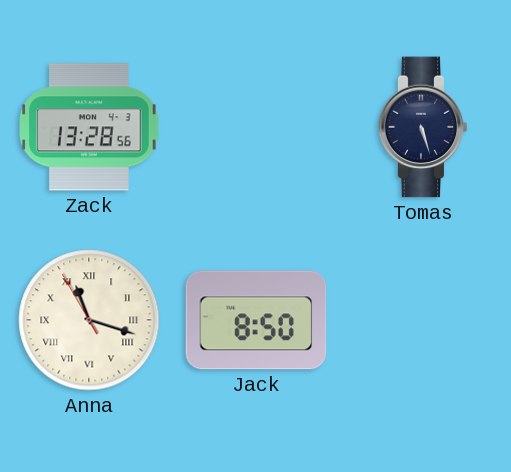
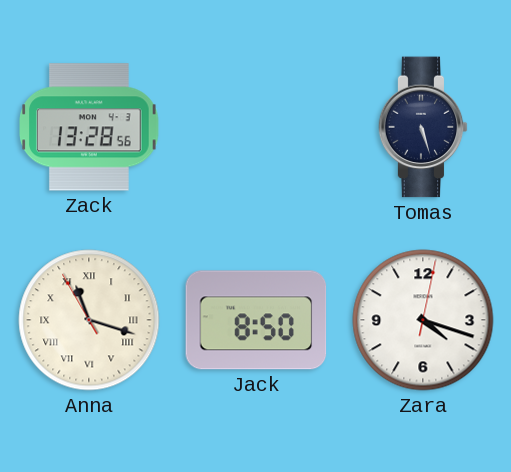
Zara: none -> 4:18
